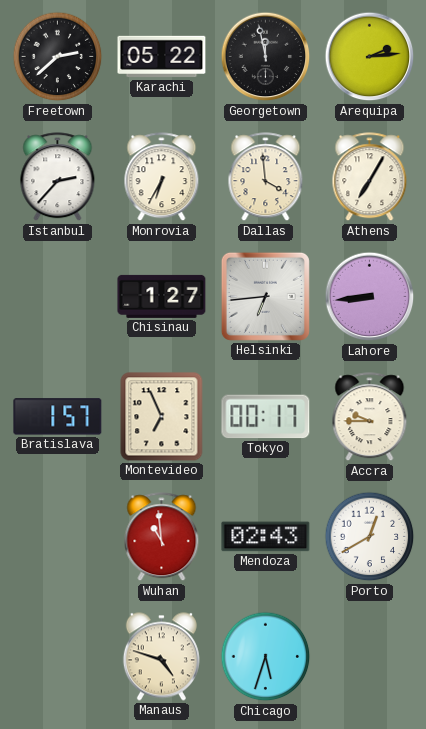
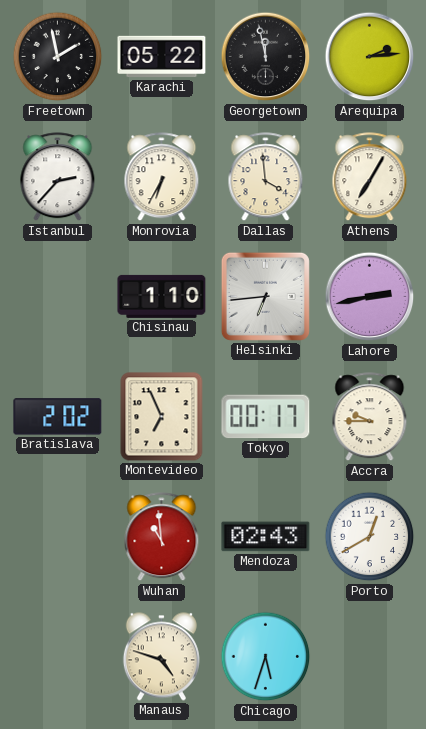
Freetown: 2:38 -> 1:58
Chisinau: 1:27 -> 1:10
Lahore: 8:44 -> 2:43
Bratislava: 1:57 -> 2:02
